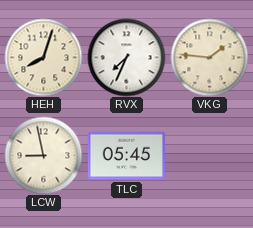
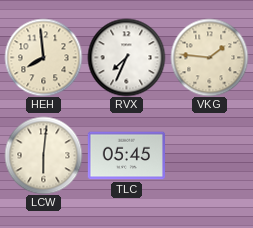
HEH: 8:03 -> 7:59
LCW: 8:58 -> 6:01
